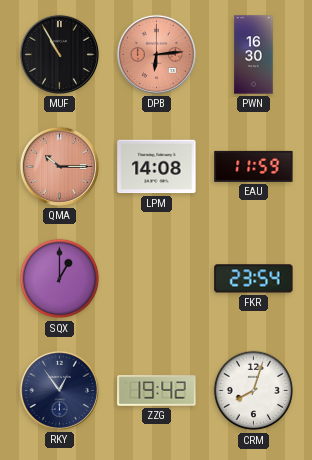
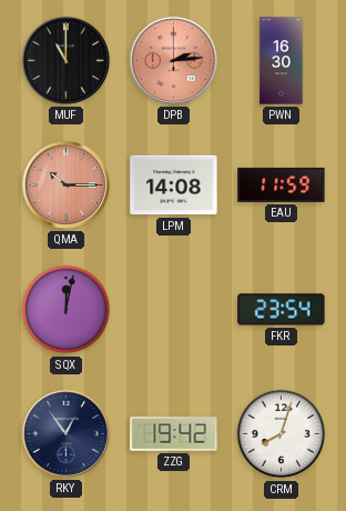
MUF: 10:55 -> 11:00
DPB: 6:14 -> 2:14
SQX: 1:00 -> 12:02
